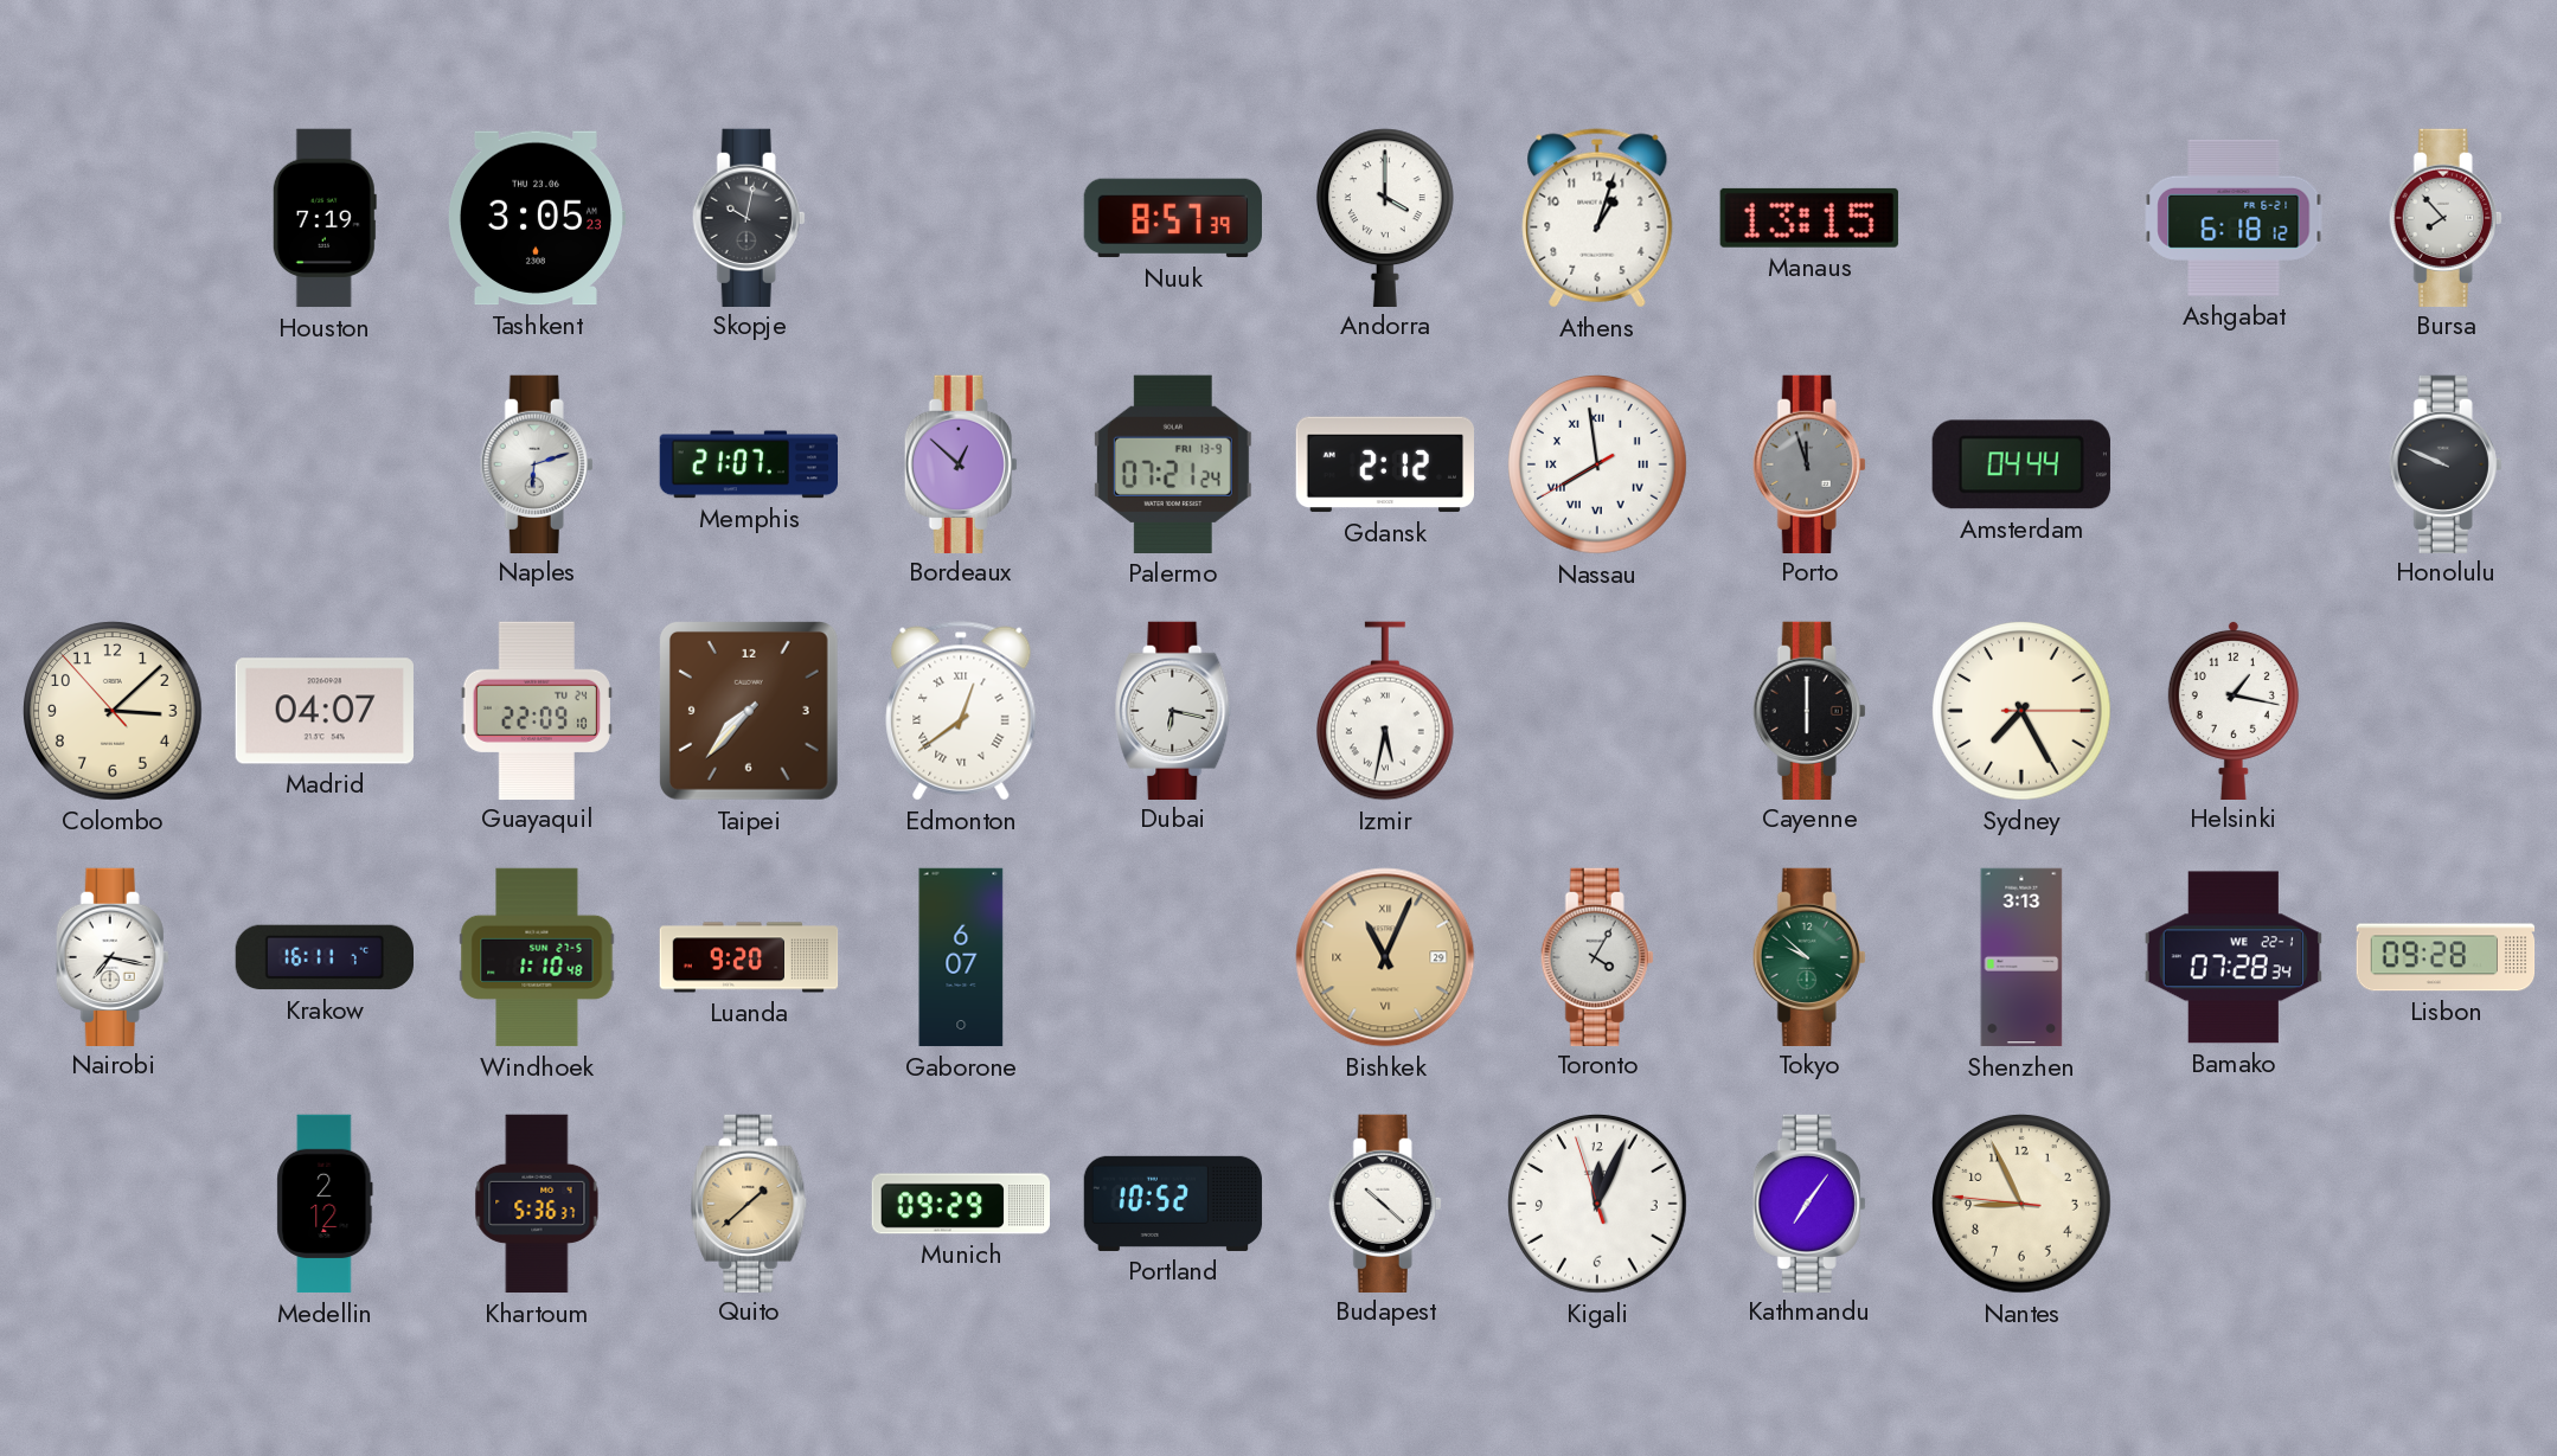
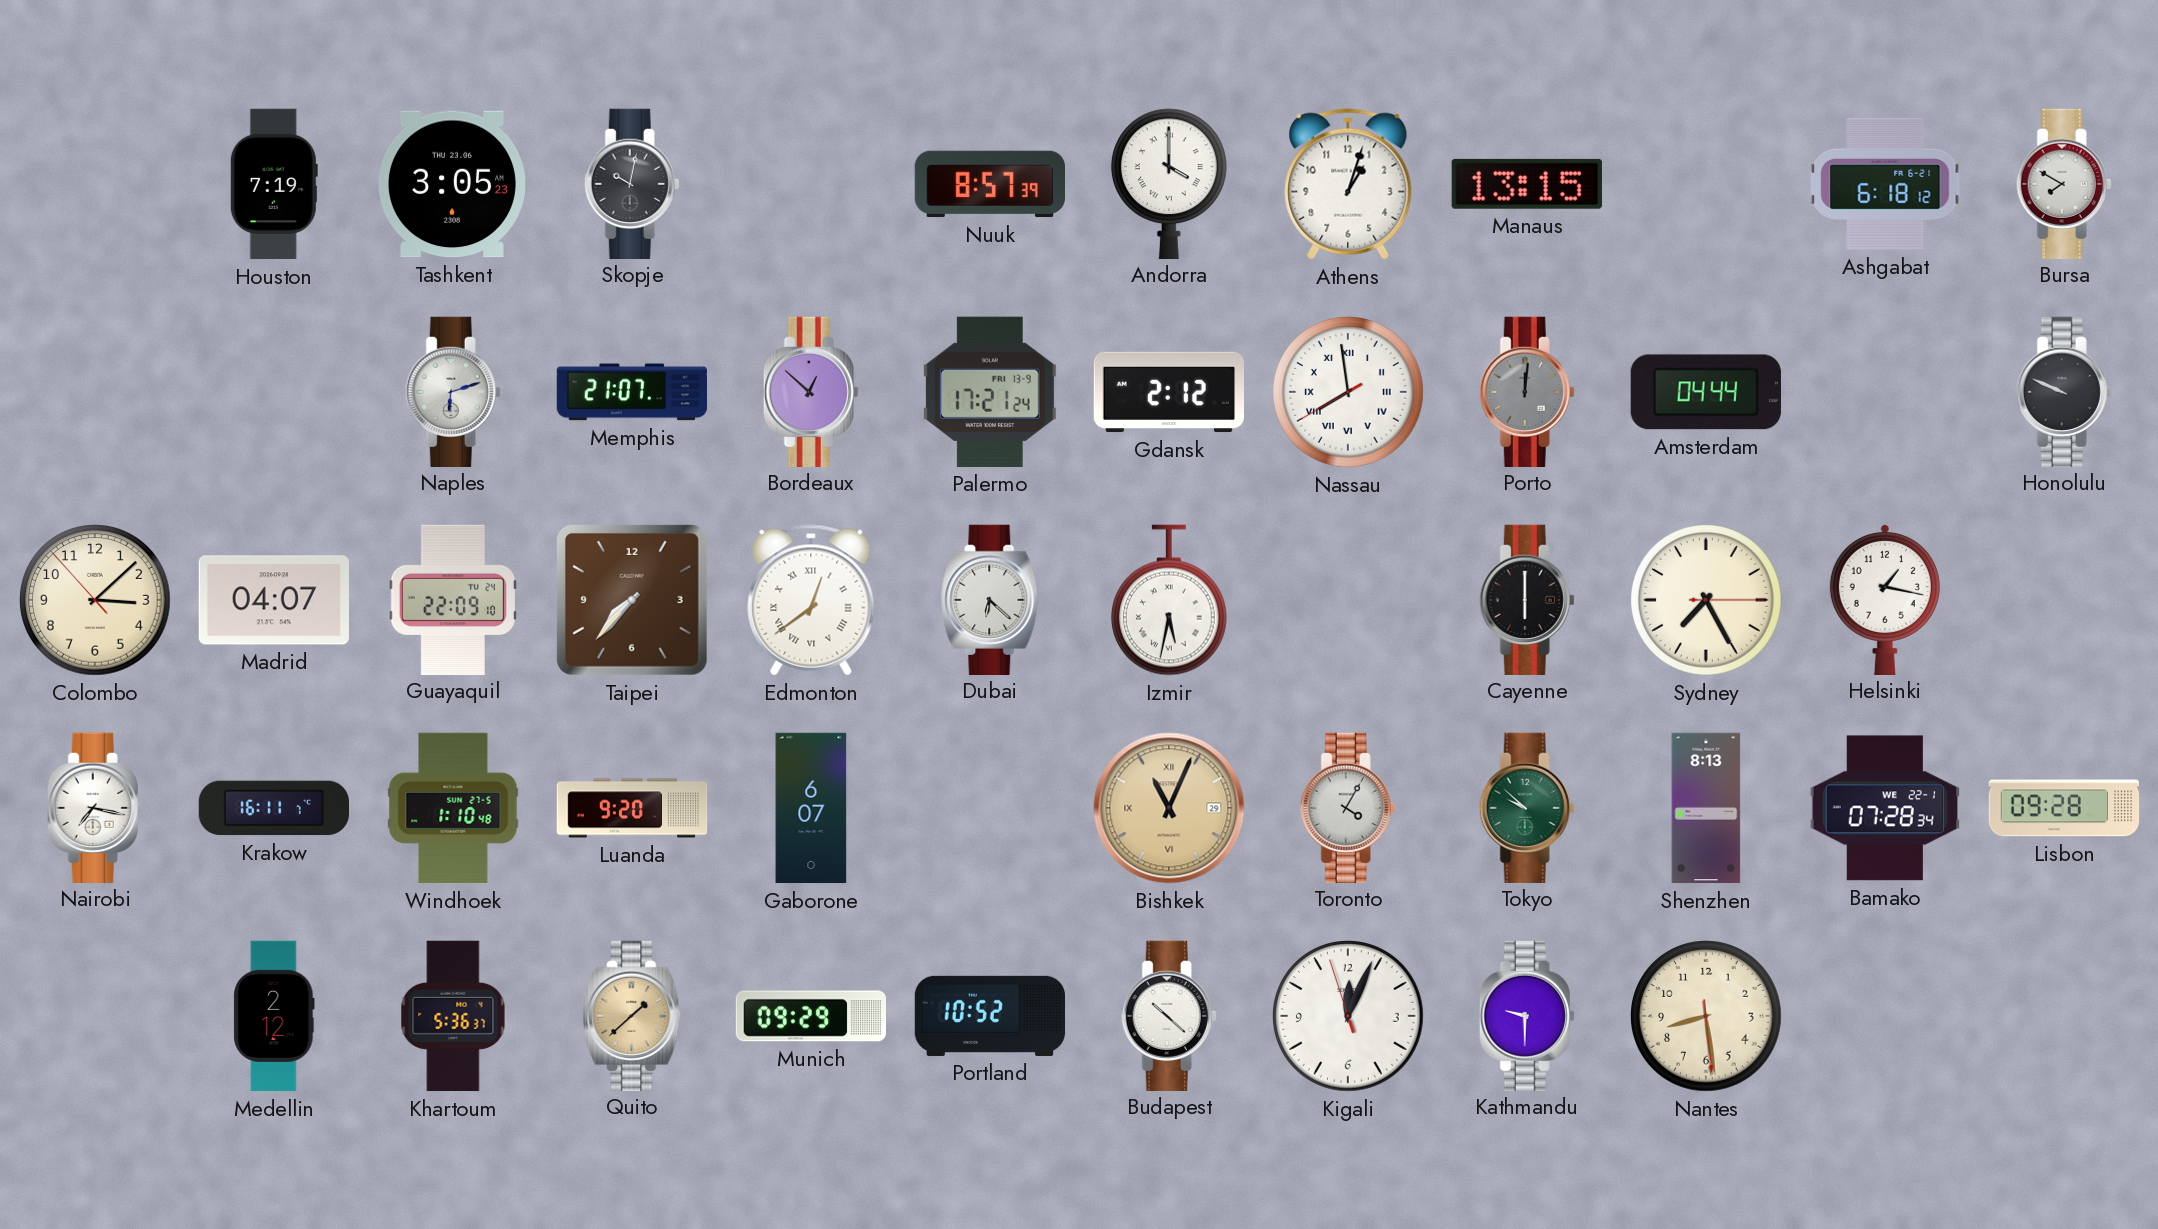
Bursa: 7:53 -> 7:50
Palermo: 07:21 -> 17:21
Porto: 11:57 -> 12:01
Dubai: 6:17 -> 6:22
Shenzhen: 3:13 -> 8:13
Kathmandu: 7:06 -> 9:30
Nantes: 8:55 -> 8:28
